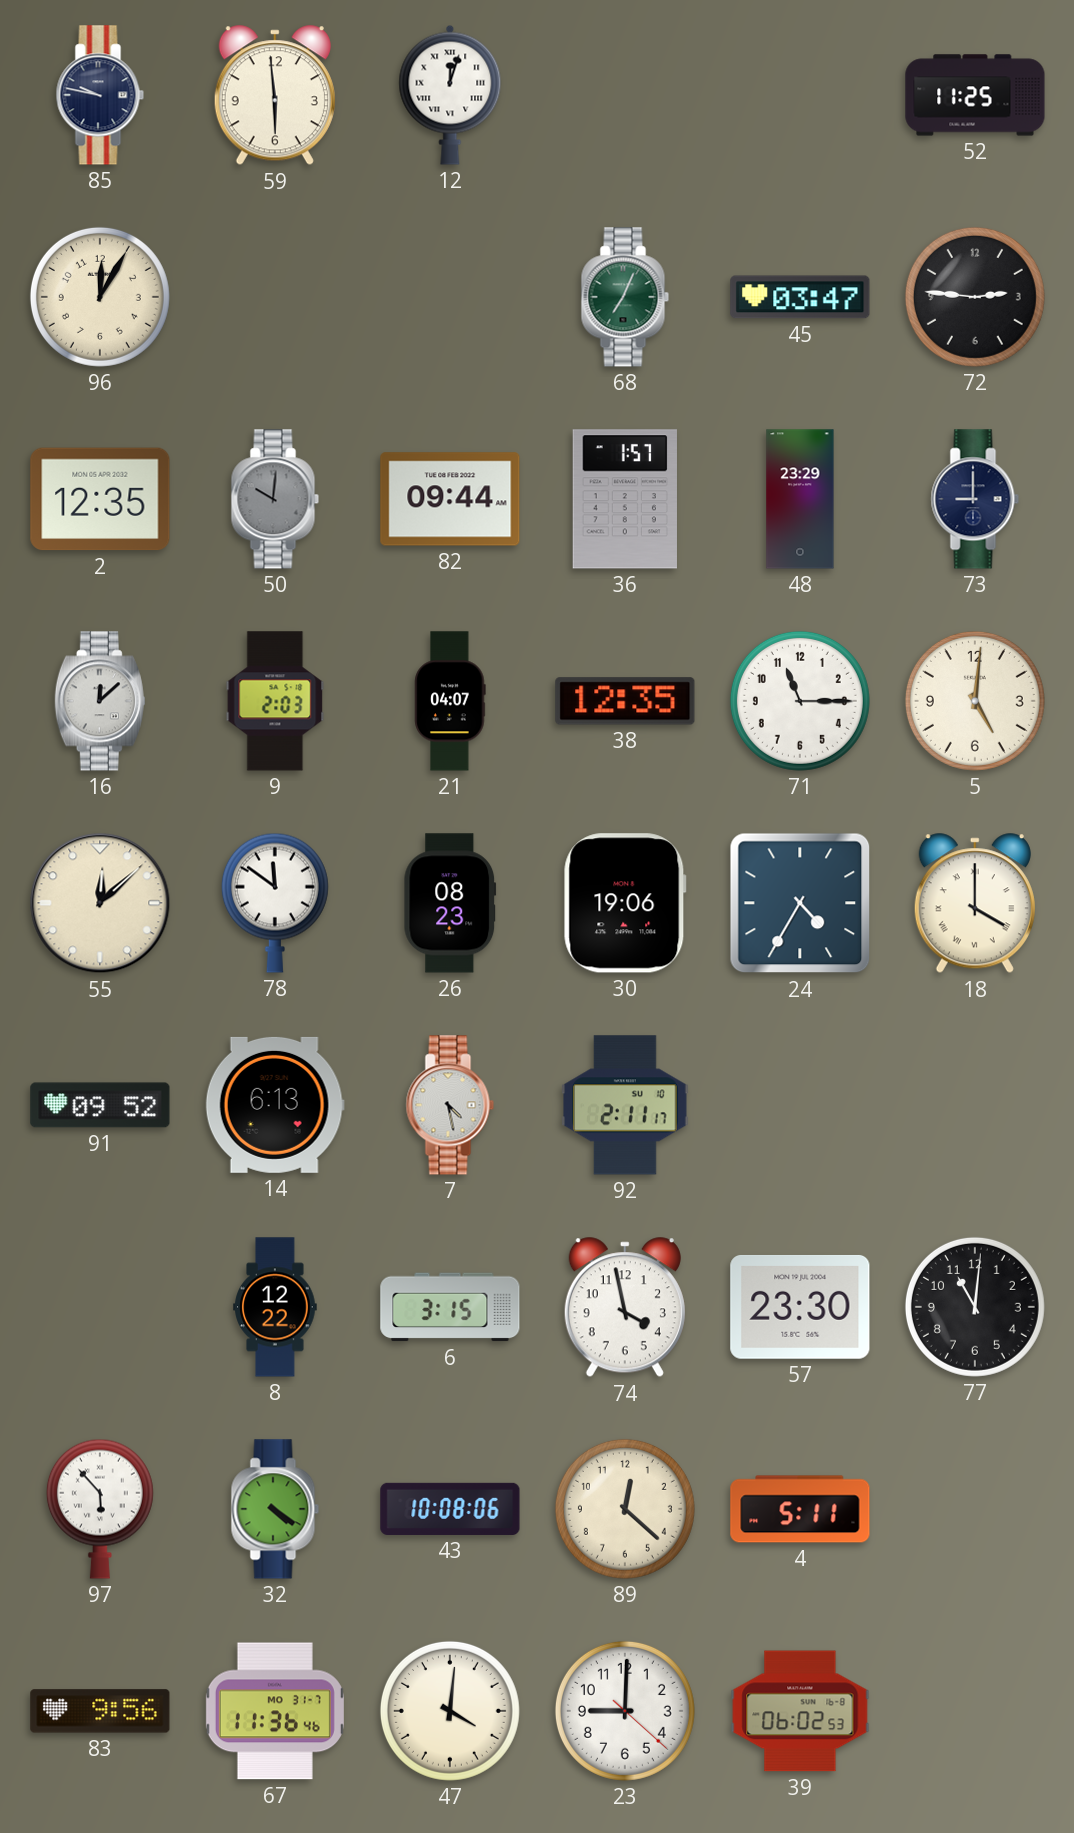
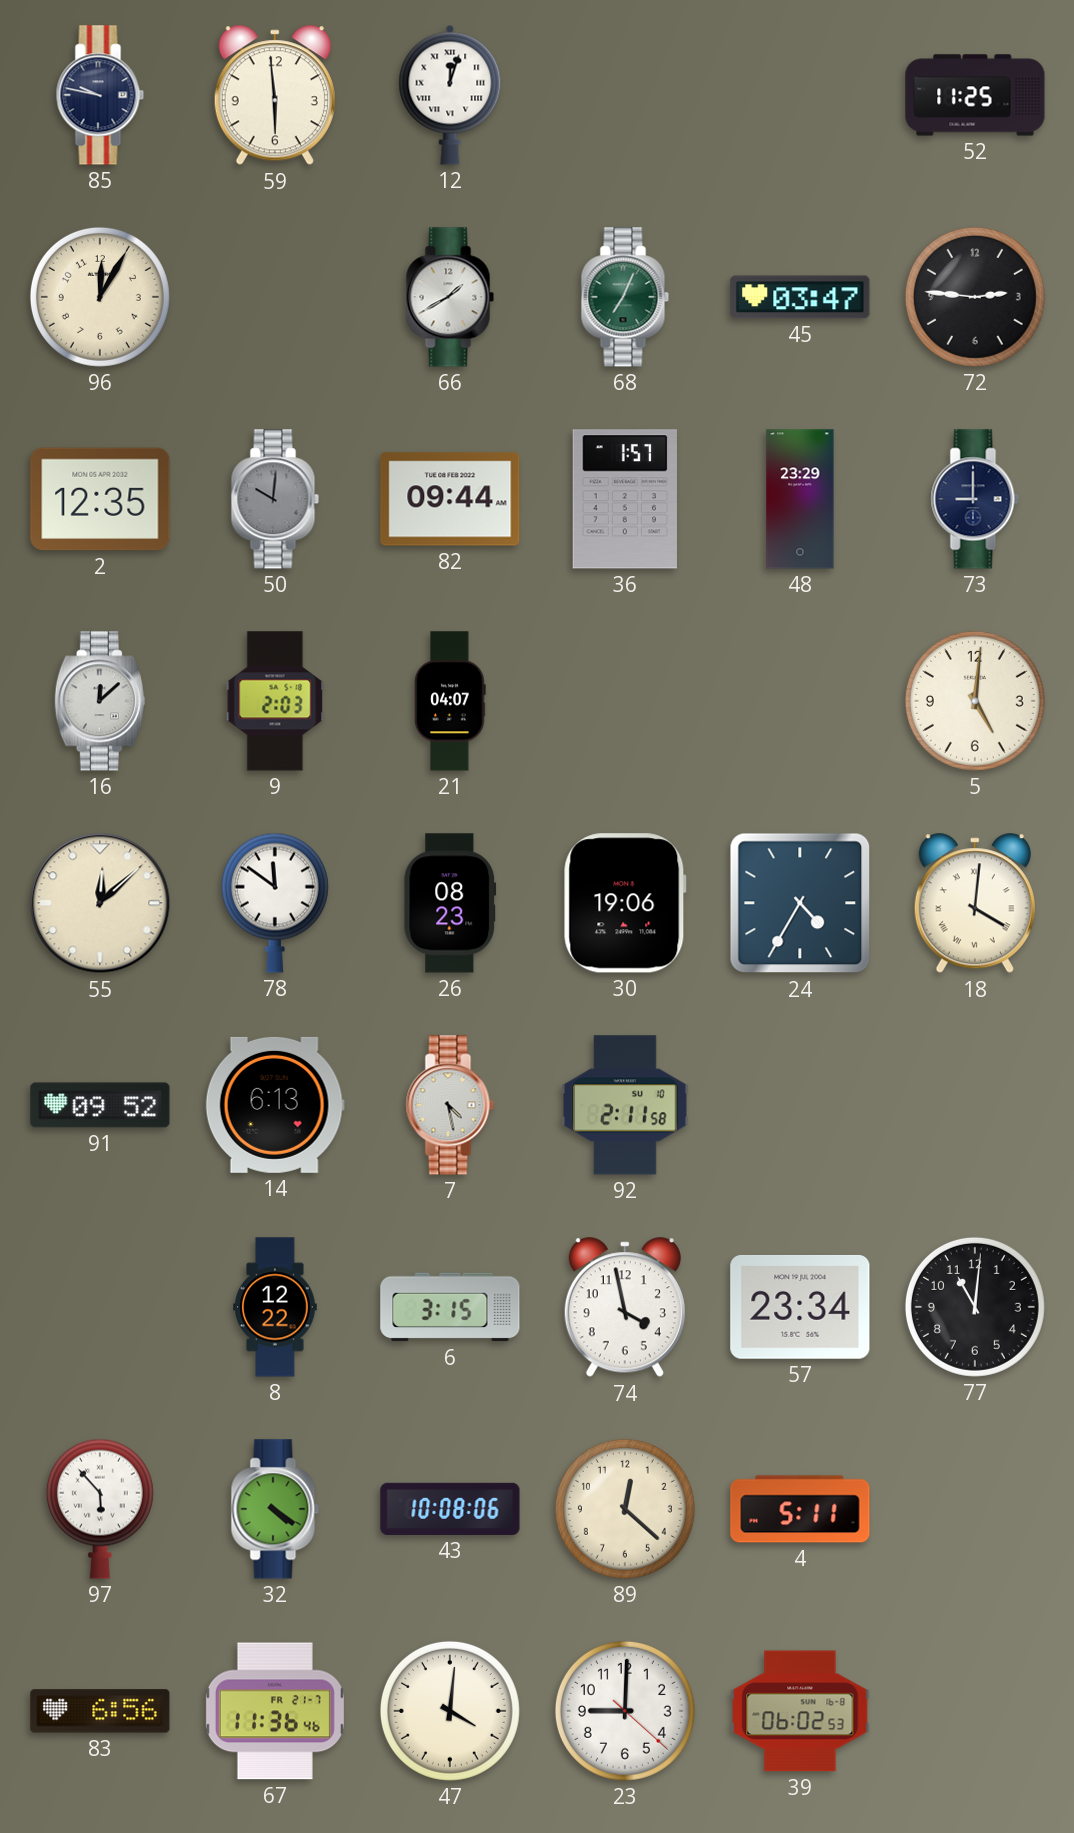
66: none -> 1:40
38: 12:35 -> none
71: 11:15 -> none
18: 4:00 -> 4:01
92: 2:11:17 -> 2:11:58
57: 23:30 -> 23:34
83: 9:56 -> 6:56
67 date: MO 31-7 -> FR 21-7
